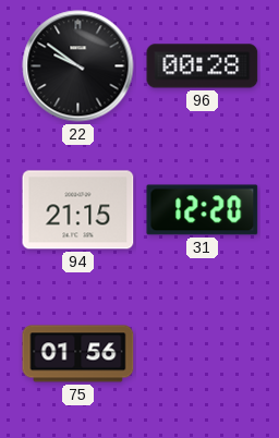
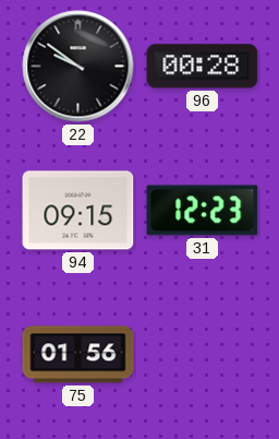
94: 21:15 -> 09:15
31: 12:20 -> 12:23
